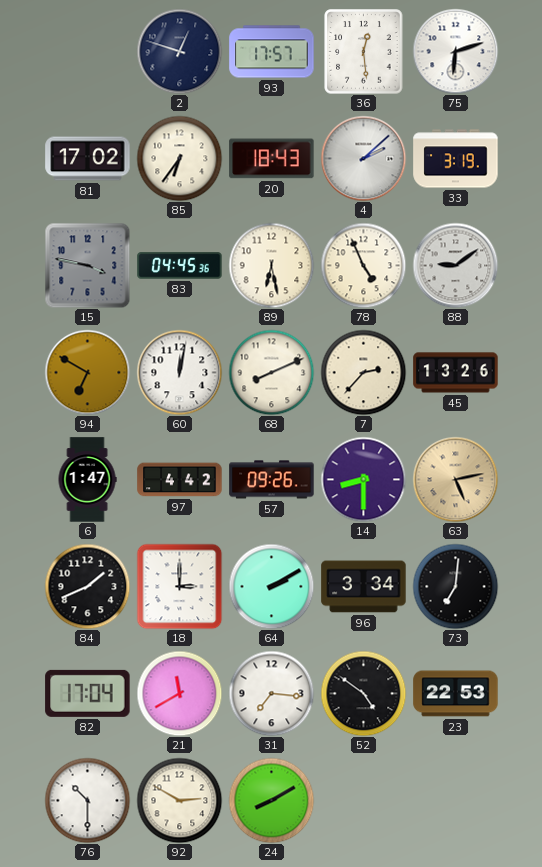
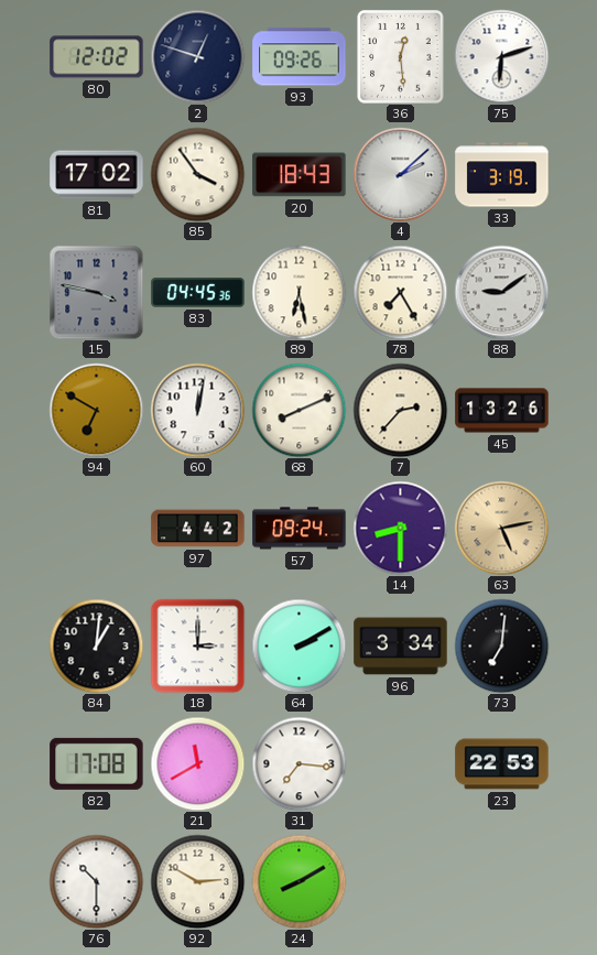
80: none -> 12:02
93: 17:57 -> 09:26
85: 6:36 -> 3:54
78: 4:56 -> 7:25
6: 1:47 -> none
57: 09:26 -> 09:24
84: 1:41 -> 1:01
82: 17:04 -> 17:08
52: 4:51 -> none
